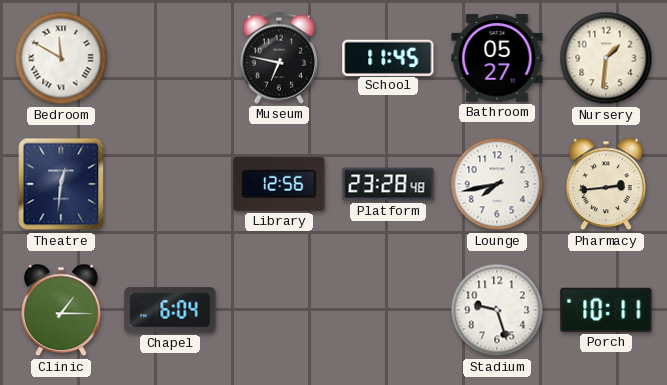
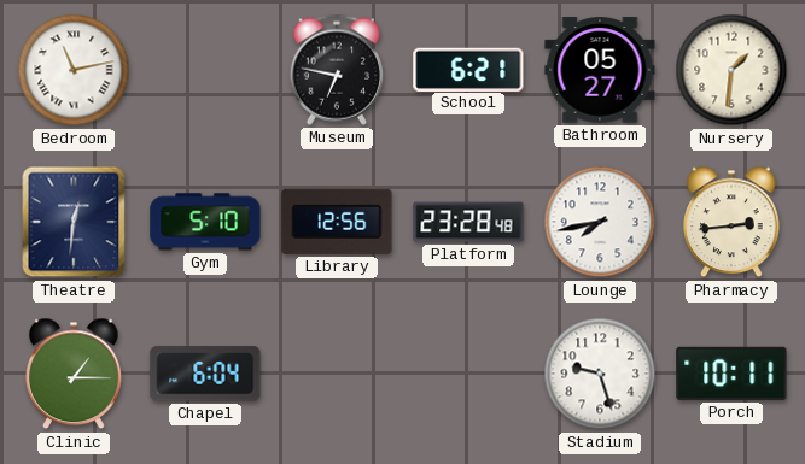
Bedroom: 11:50 -> 11:13
School: 11:45 -> 6:21
Gym: none -> 5:10
